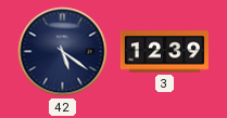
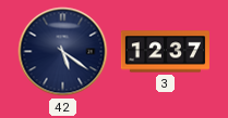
3: 12:39 -> 12:37
